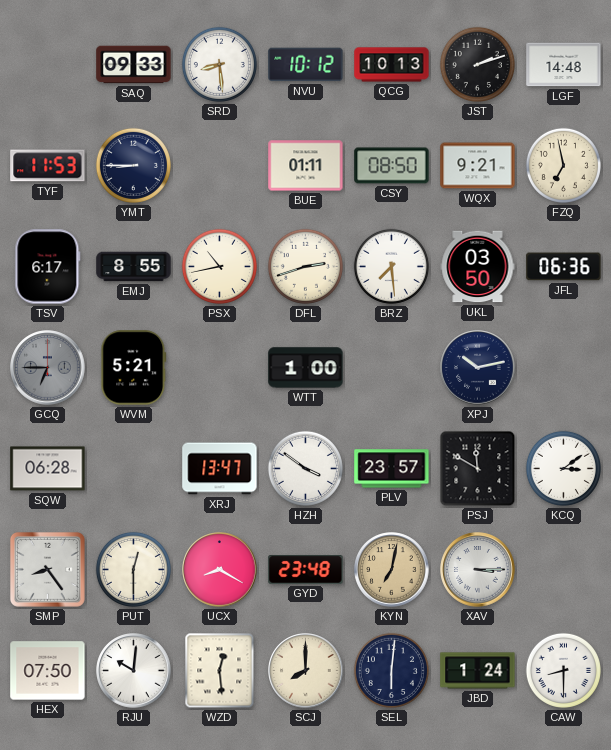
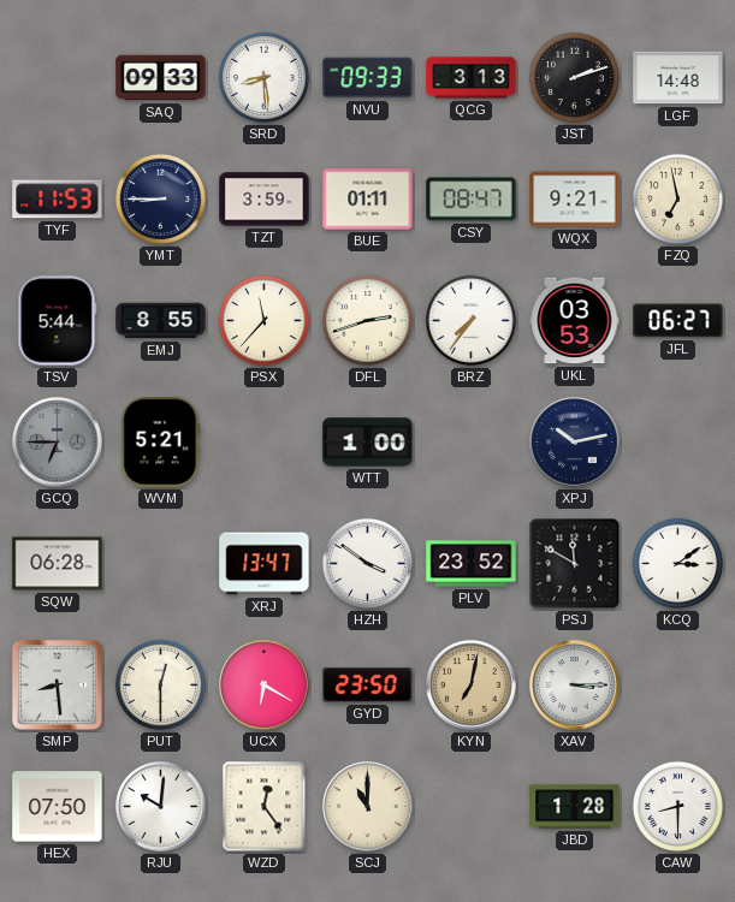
NVU: 10:12 -> 09:33
QCG: 10:13 -> 3:13
TZT: none -> 3:59
CSY: 08:50 -> 08:47
TSV: 6:17 -> 5:44
PSX: 10:43 -> 11:37
BRZ: 7:29 -> 7:36
UKL: 03:50 -> 03:53
JFL: 06:36 -> 06:27
PLV: 23:57 -> 23:52
SMP: 8:24 -> 8:29
UCX: 8:20 -> 6:20
GYD: 23:48 -> 23:50
WZD: 12:29 -> 12:24
SCJ: 8:00 -> 11:00
SEL: 6:01 -> none
JBD: 1:24 -> 1:28
